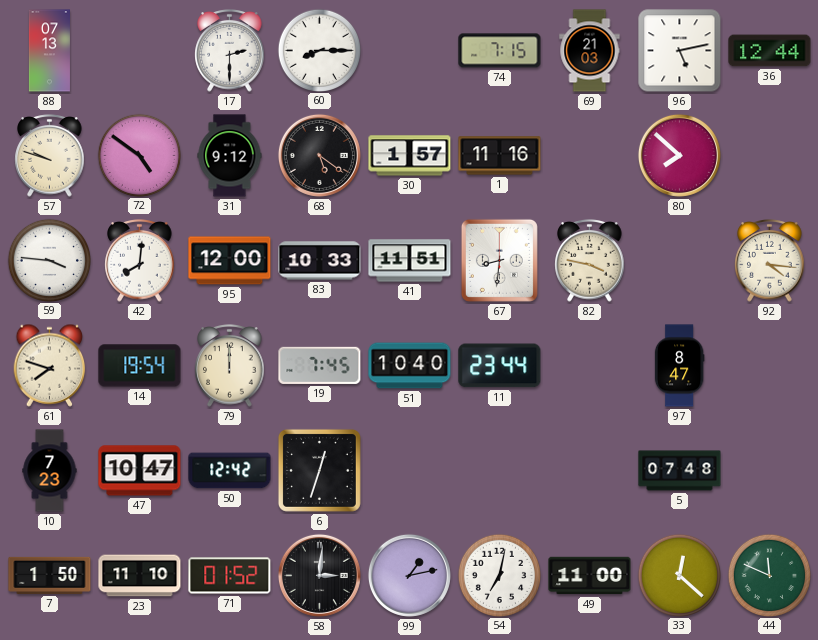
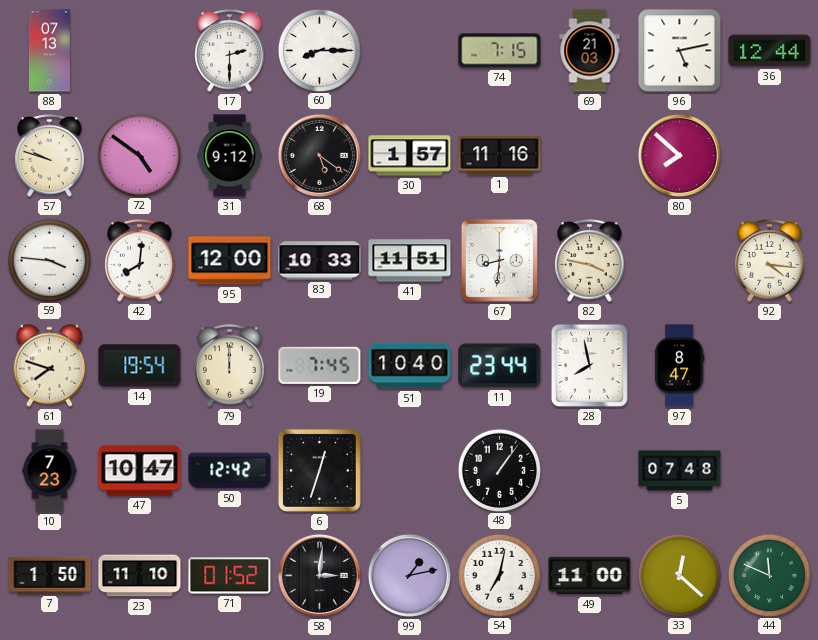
28: none -> 7:58
48: none -> 1:06
